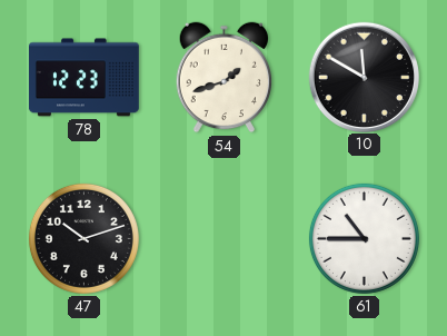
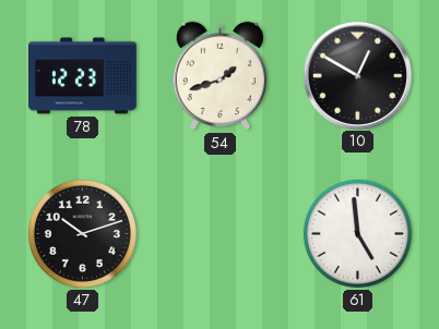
10: 11:50 -> 12:50
61: 10:45 -> 4:59
